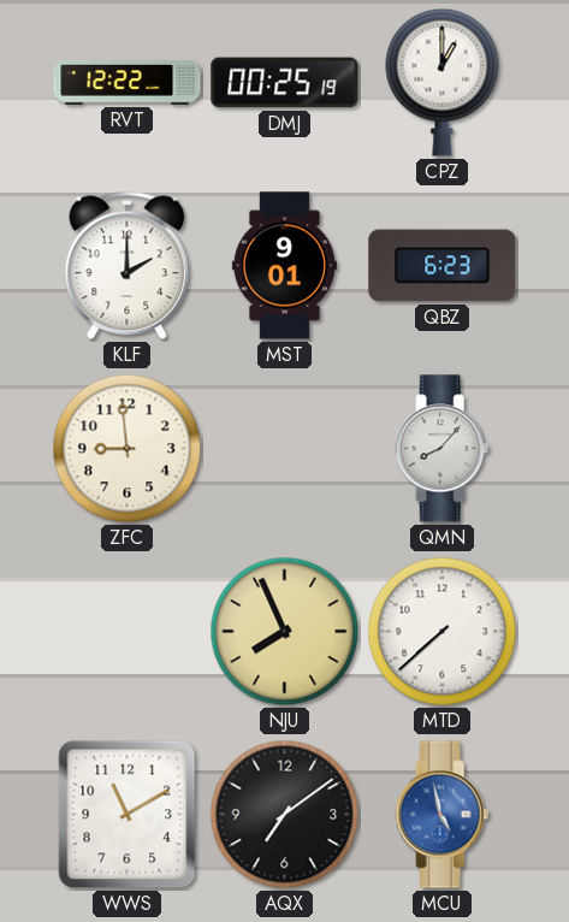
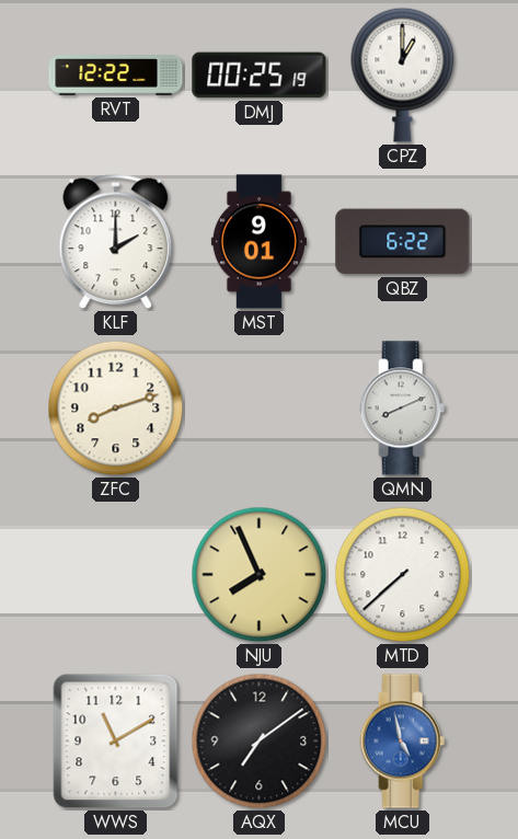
QBZ: 6:23 -> 6:22
ZFC: 8:59 -> 8:12
QMN: 8:07 -> 8:11
